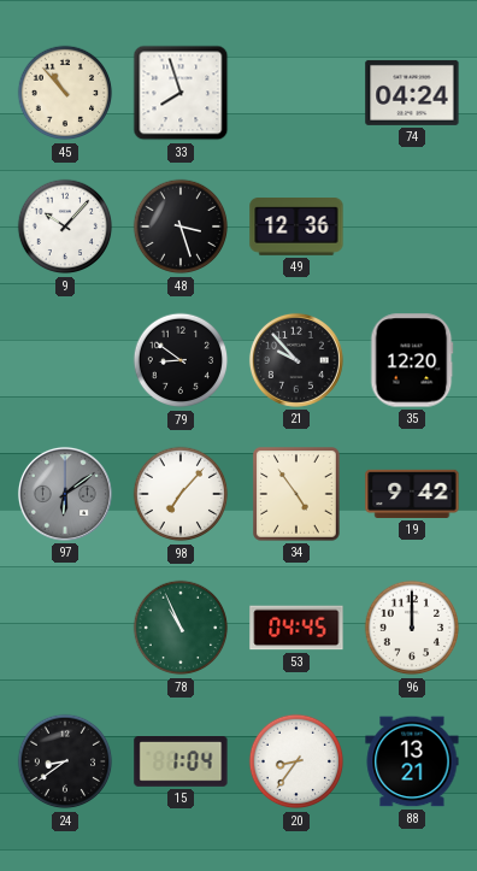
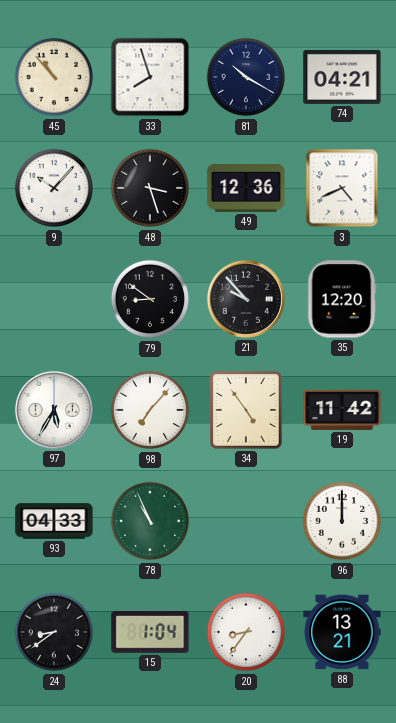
81: none -> 10:20
74: 04:24 -> 04:21
3: none -> 4:41
97: 6:09 -> 5:35
97 dial: grey -> white
19: 9:42 -> 11:42
93: none -> 04:33
53: 04:45 -> none
